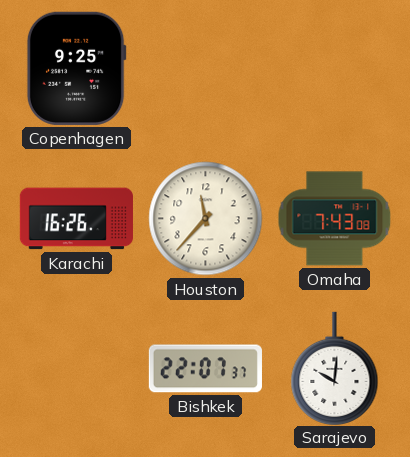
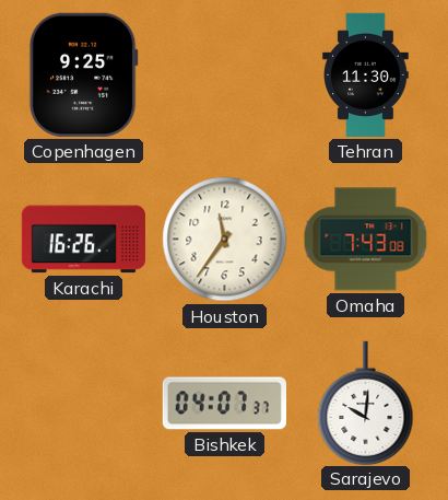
Tehran: none -> 11:30
Houston: 11:37 -> 11:36
Bishkek: 22:07 -> 04:07
